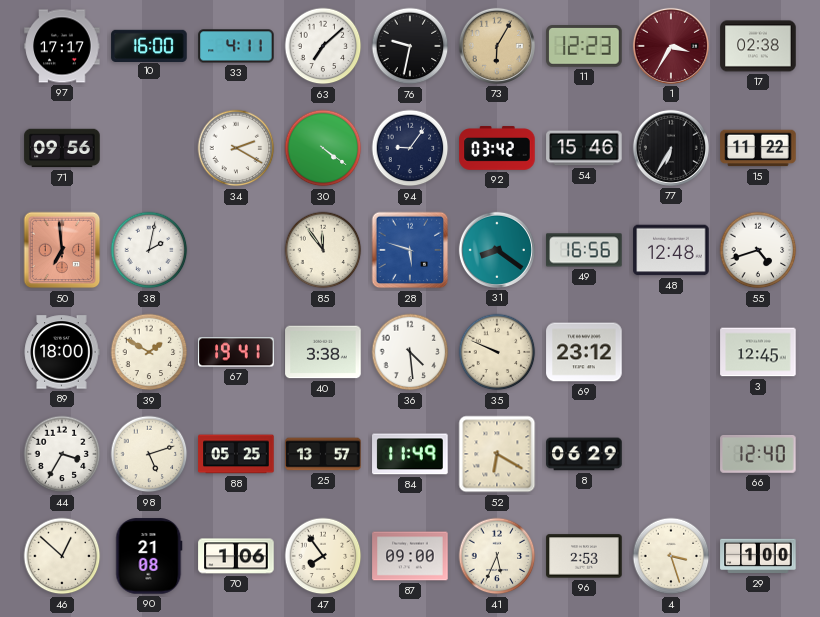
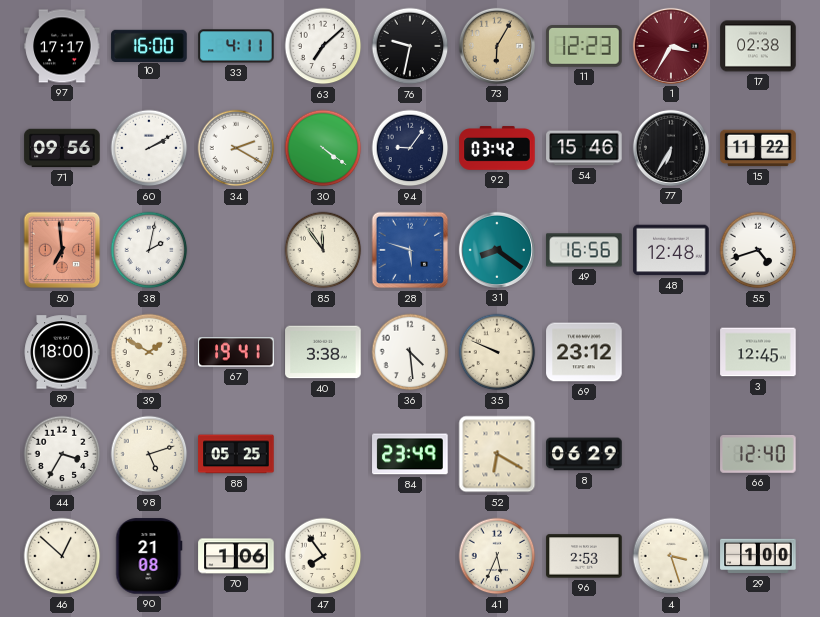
60: none -> 2:10
25: 13:57 -> none
84: 11:49 -> 23:49
87: 09:00 -> none
